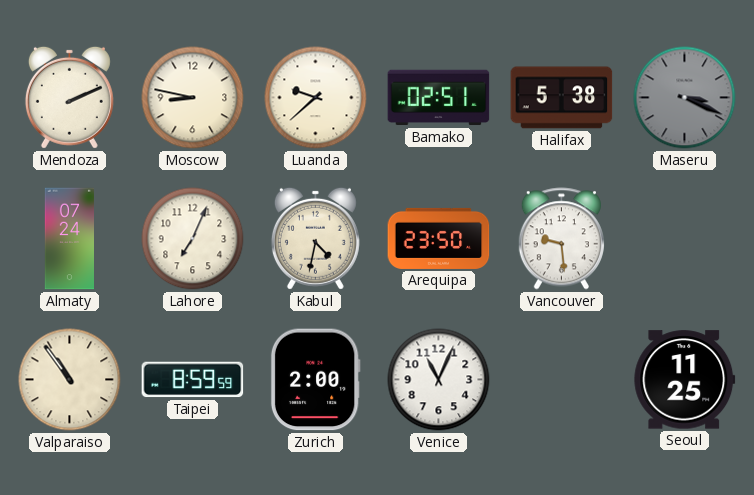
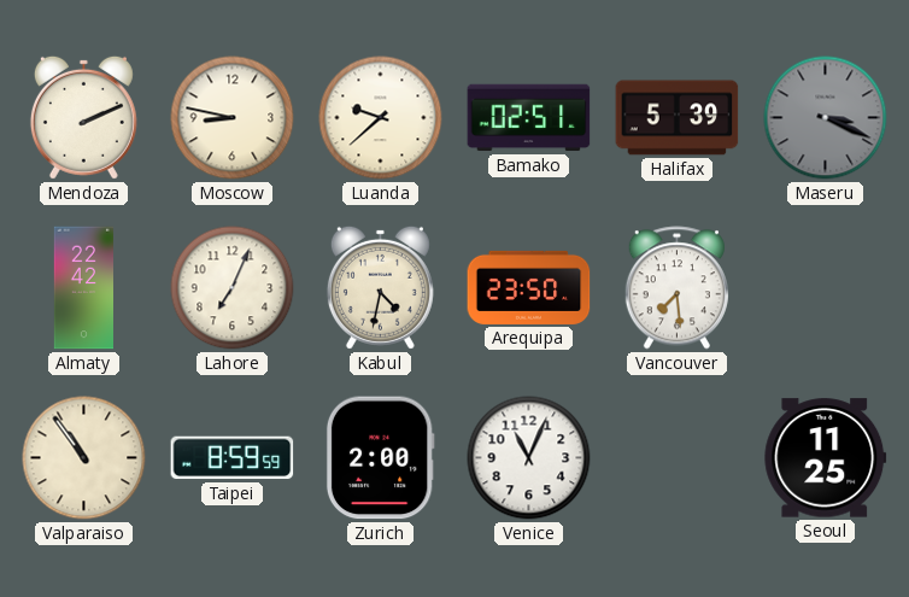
Halifax: 5:38 -> 5:39
Almaty: 07:24 -> 22:42
Vancouver: 9:29 -> 7:29
